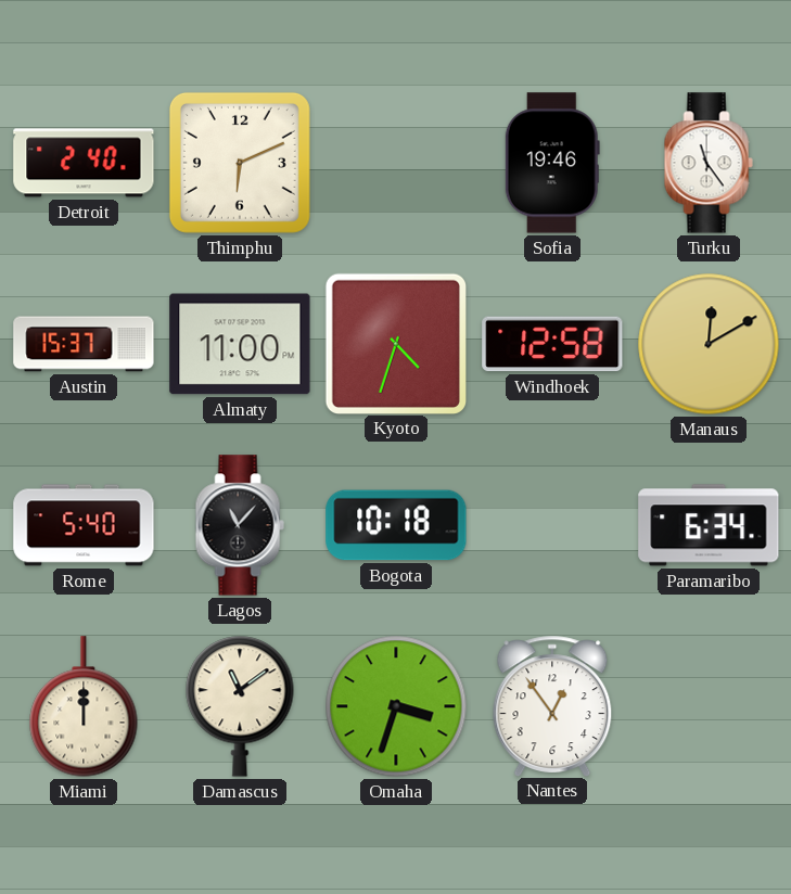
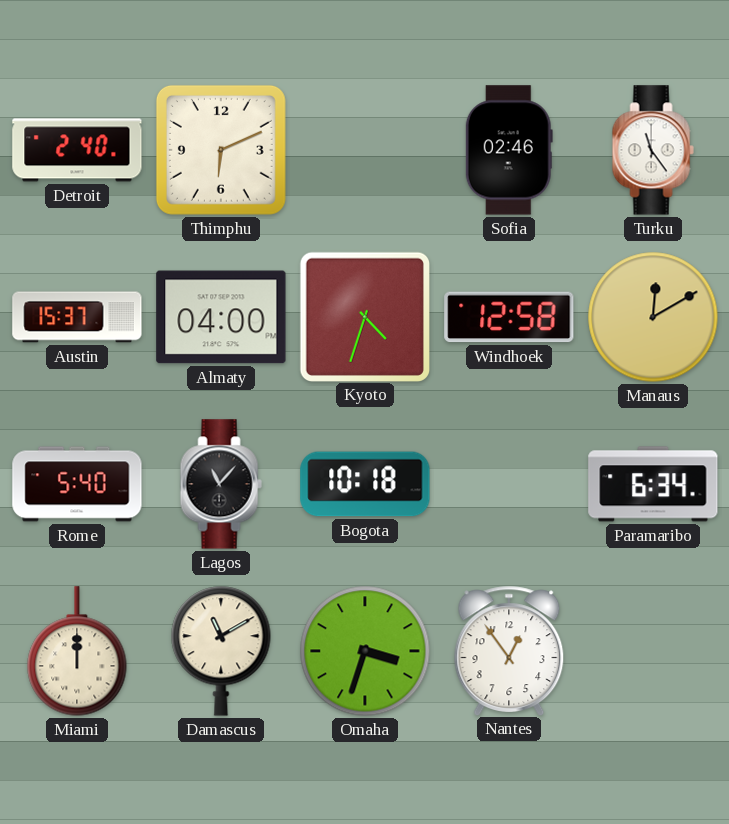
Sofia: 19:46 -> 02:46
Almaty: 11:00 -> 04:00
Damascus: 11:09 -> 11:10
